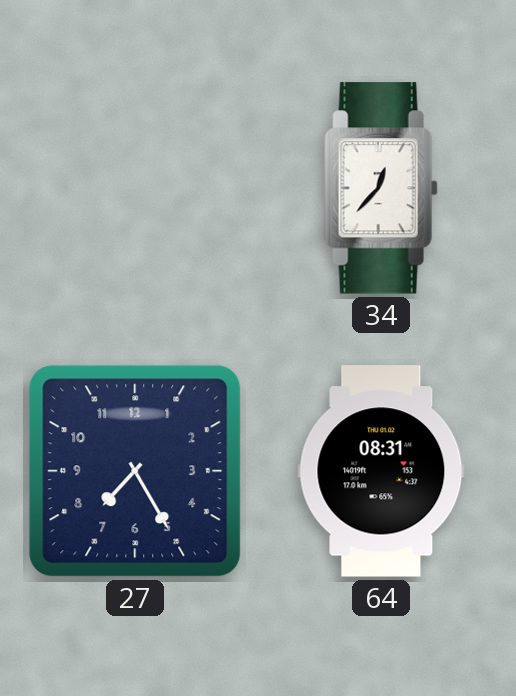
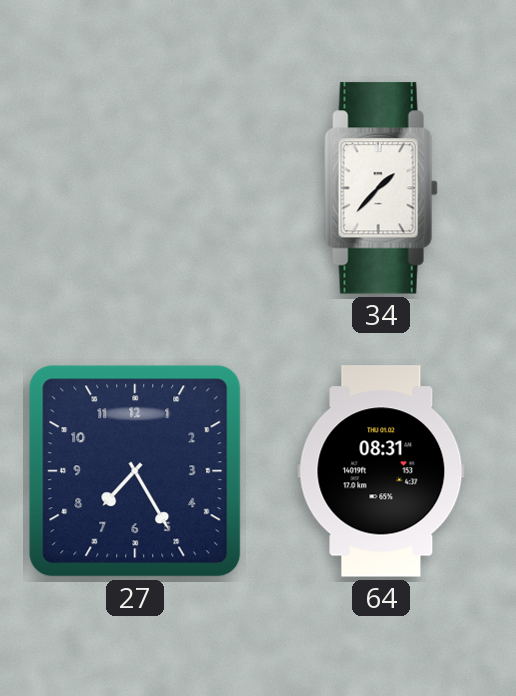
34: 12:37 -> 1:37
